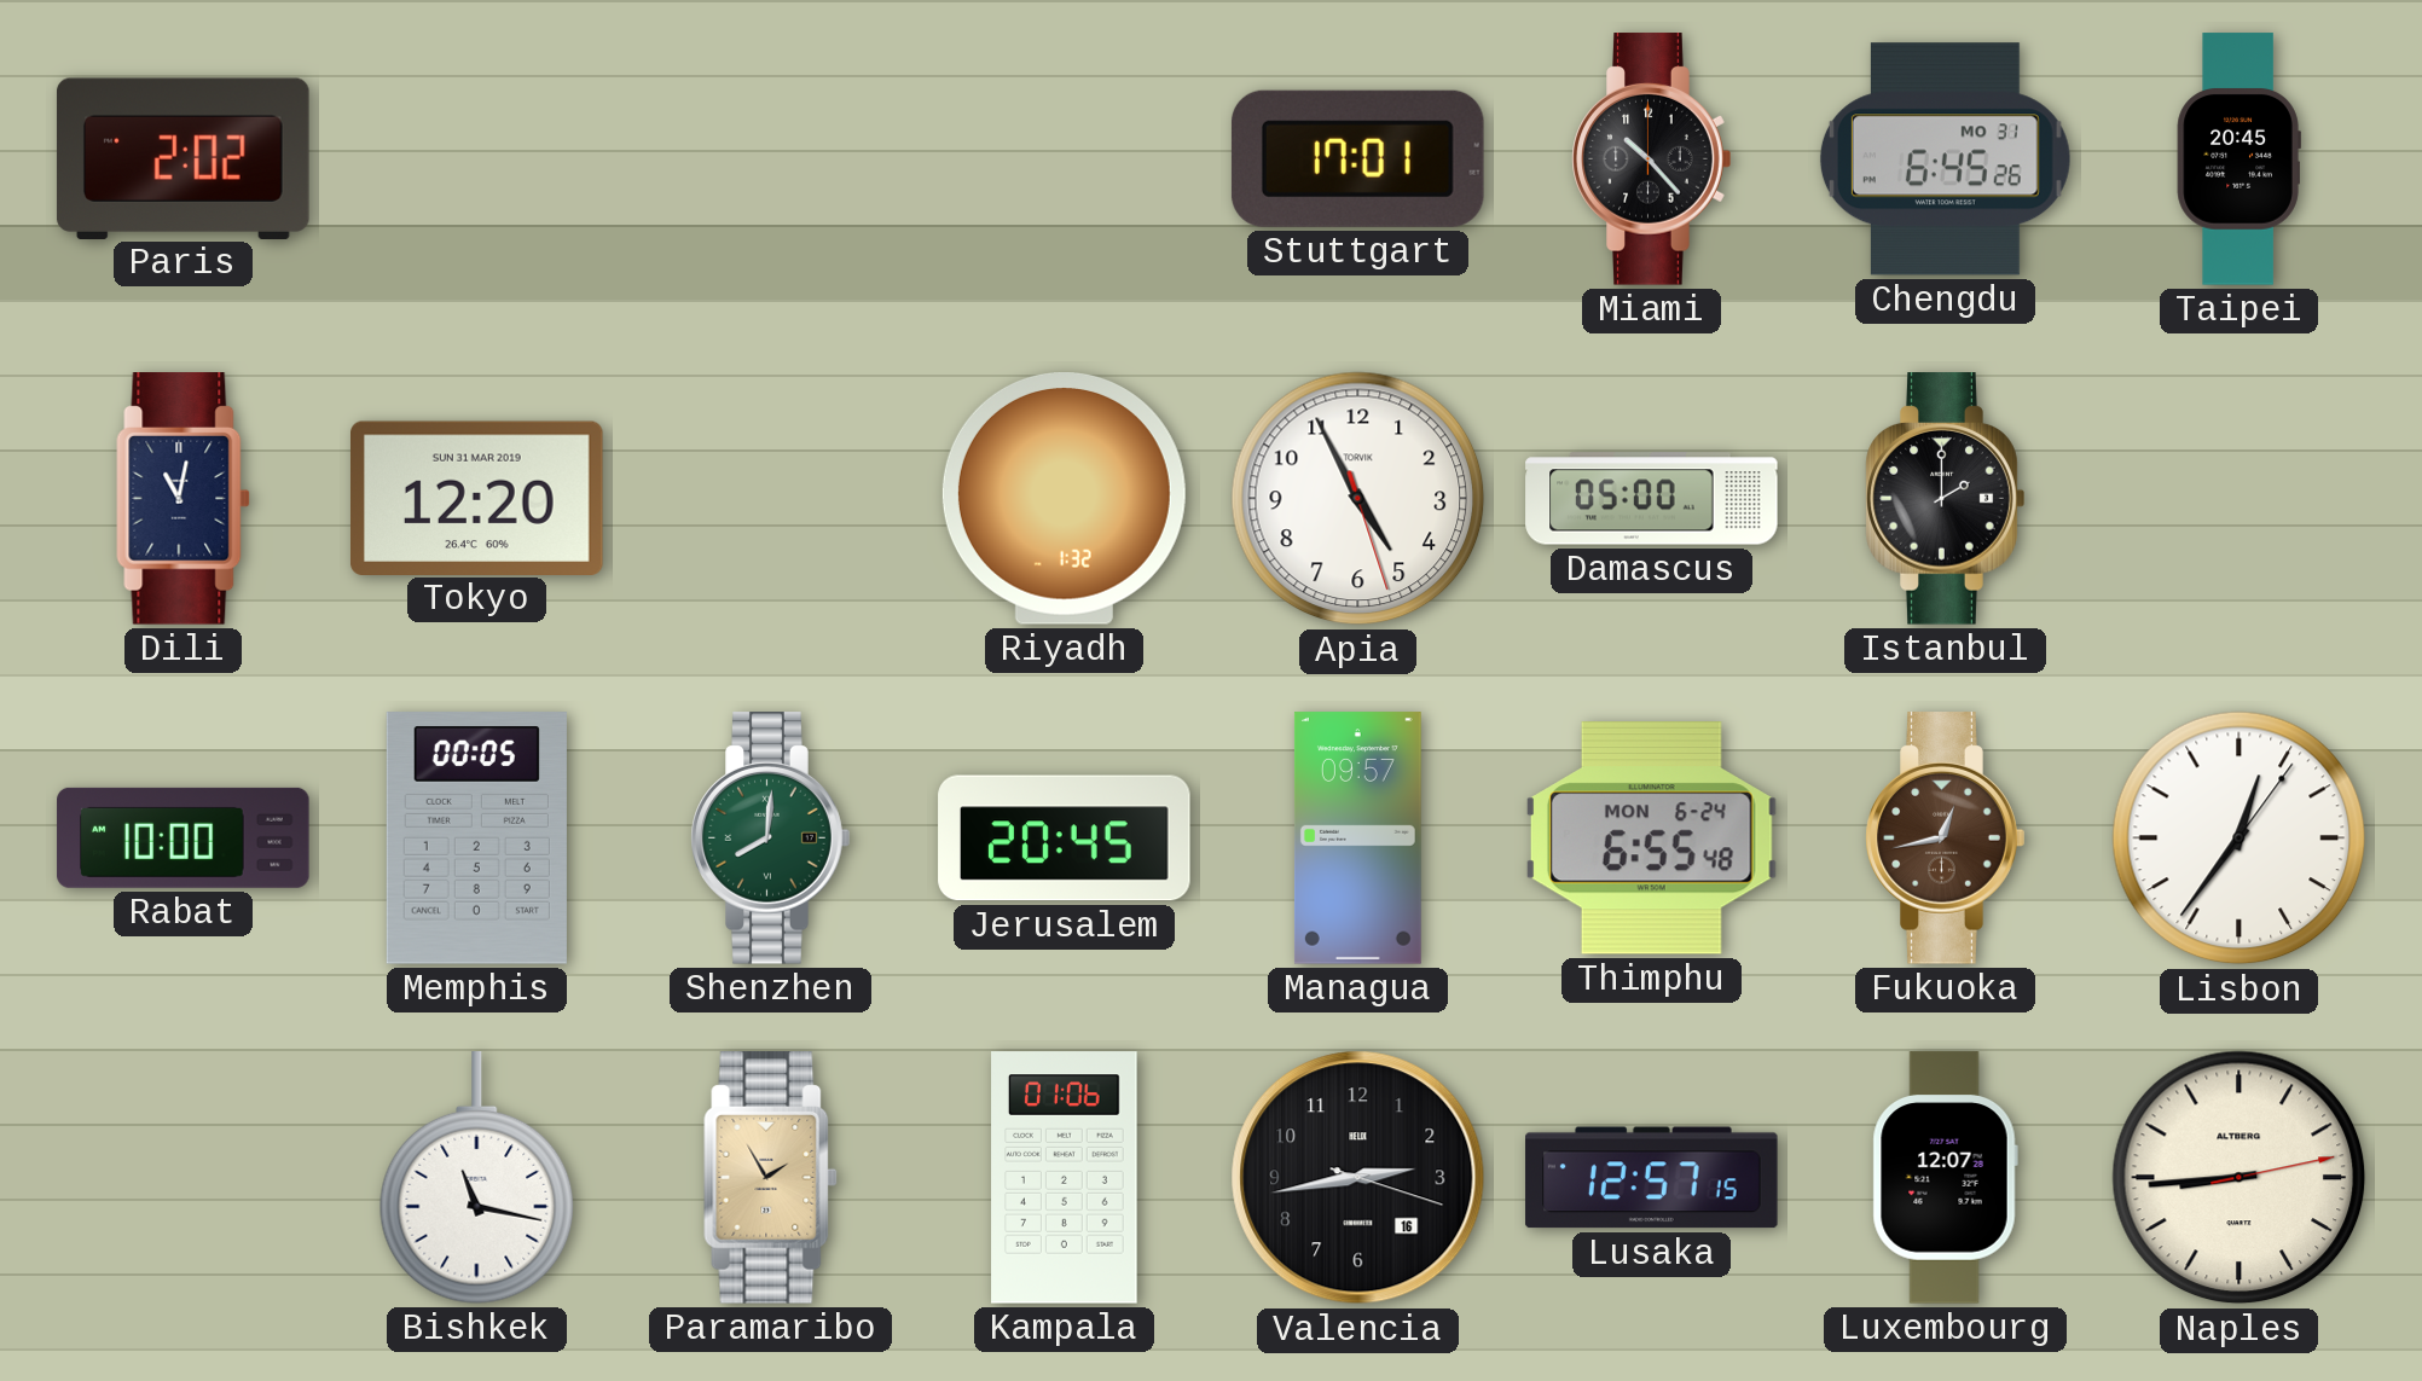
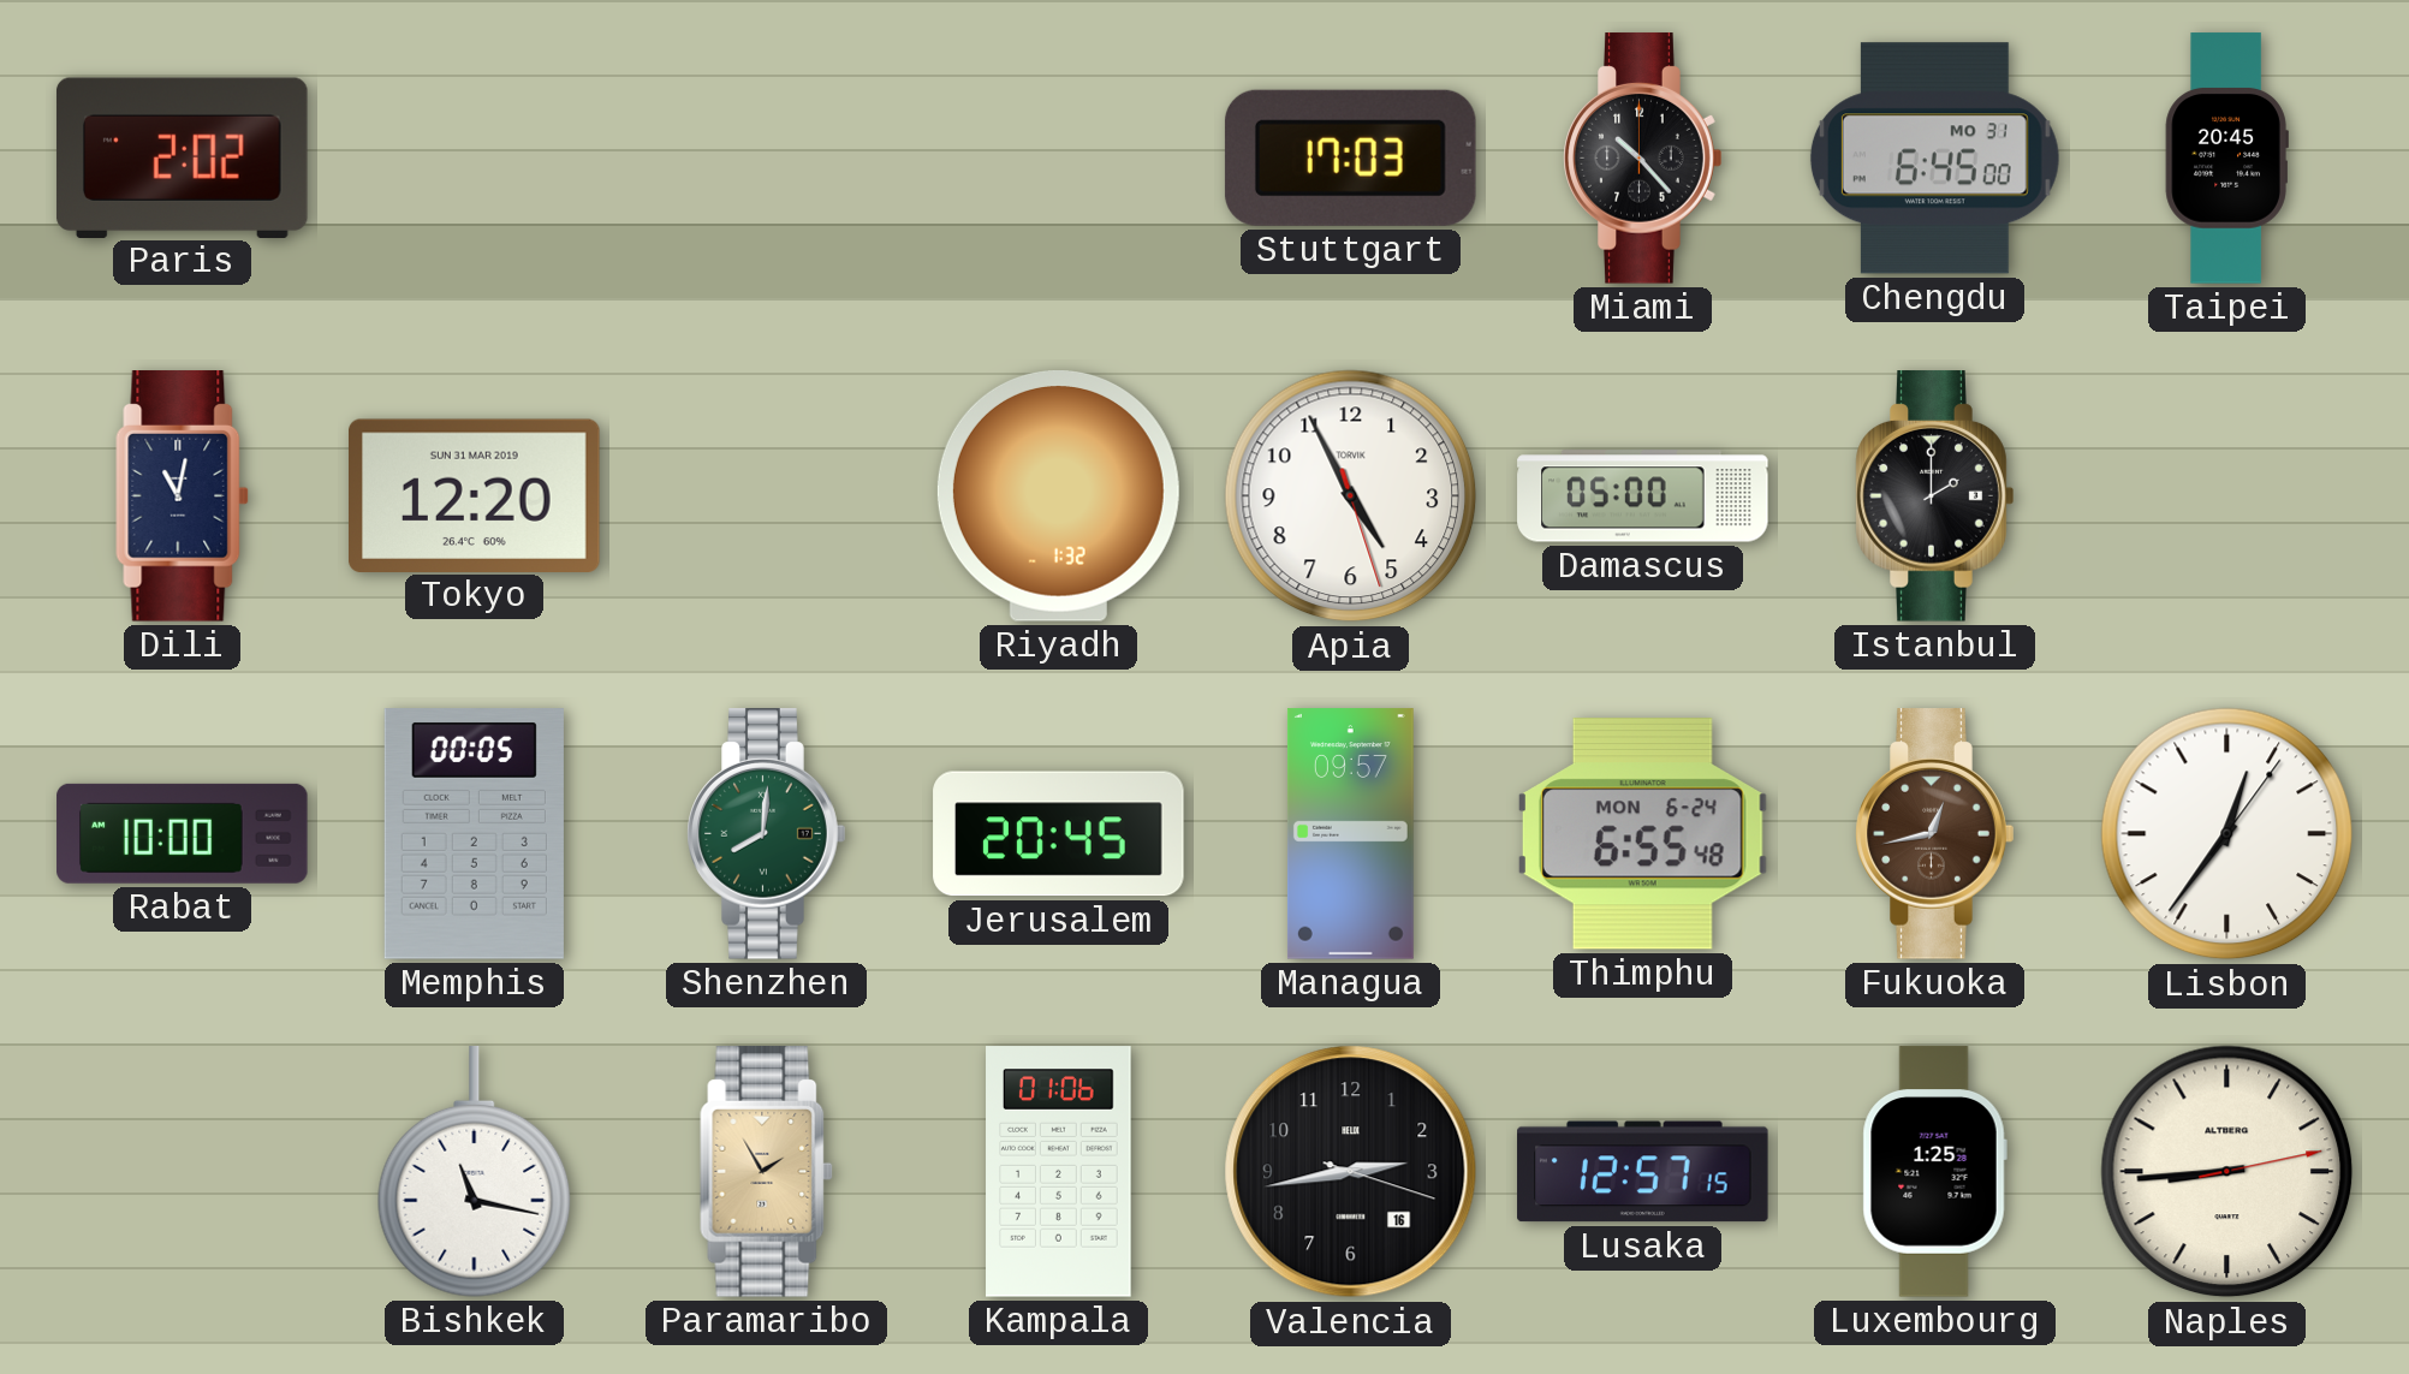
Stuttgart: 17:01 -> 17:03
Chengdu: 6:45:26 -> 6:45:00
Luxembourg: 12:07 -> 1:25
